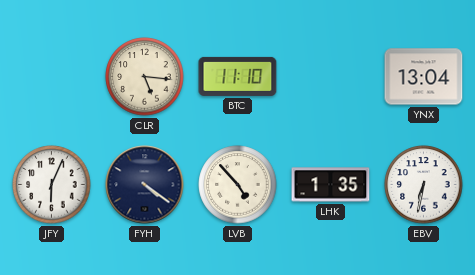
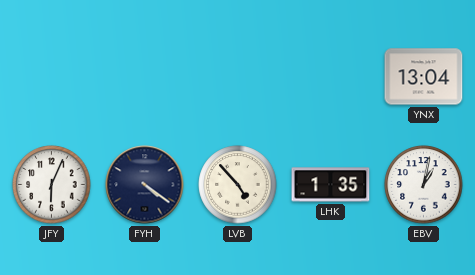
CLR: 5:16 -> none
BTC: 11:10 -> none
EBV: 6:32 -> 1:02
